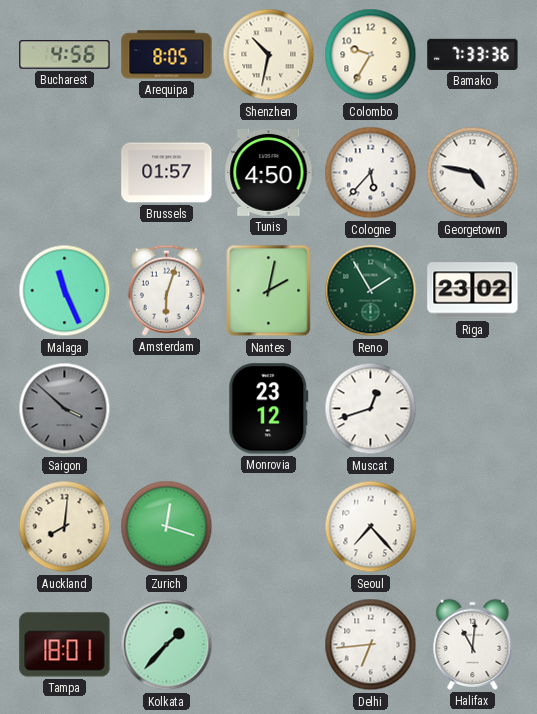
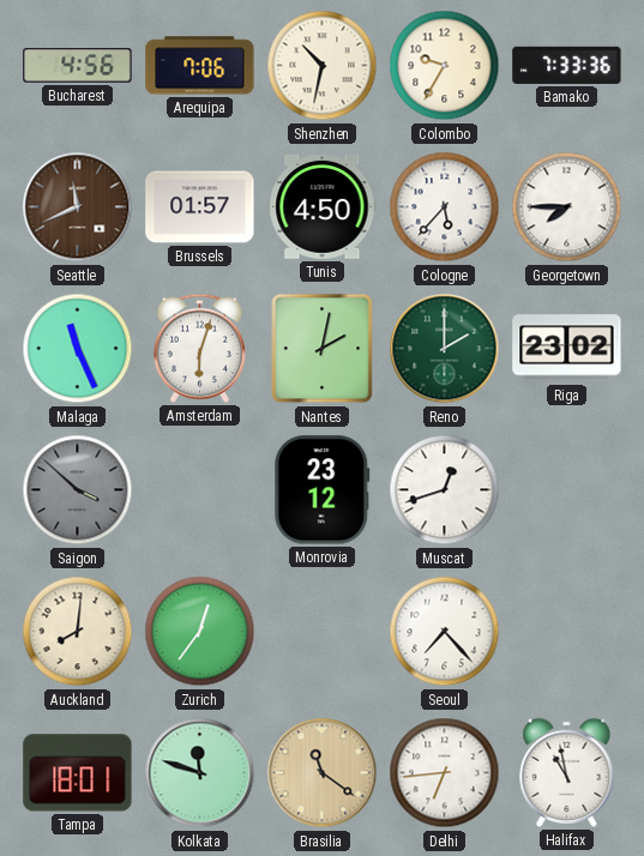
Arequipa: 8:05 -> 7:06
Seattle: none -> 11:41
Georgetown: 4:47 -> 7:45
Reno: 1:55 -> 2:00
Zurich: 12:18 -> 12:36
Kolkata: 1:37 -> 11:48
Brasilia: none -> 11:21
Halifax: 11:01 -> 10:58
